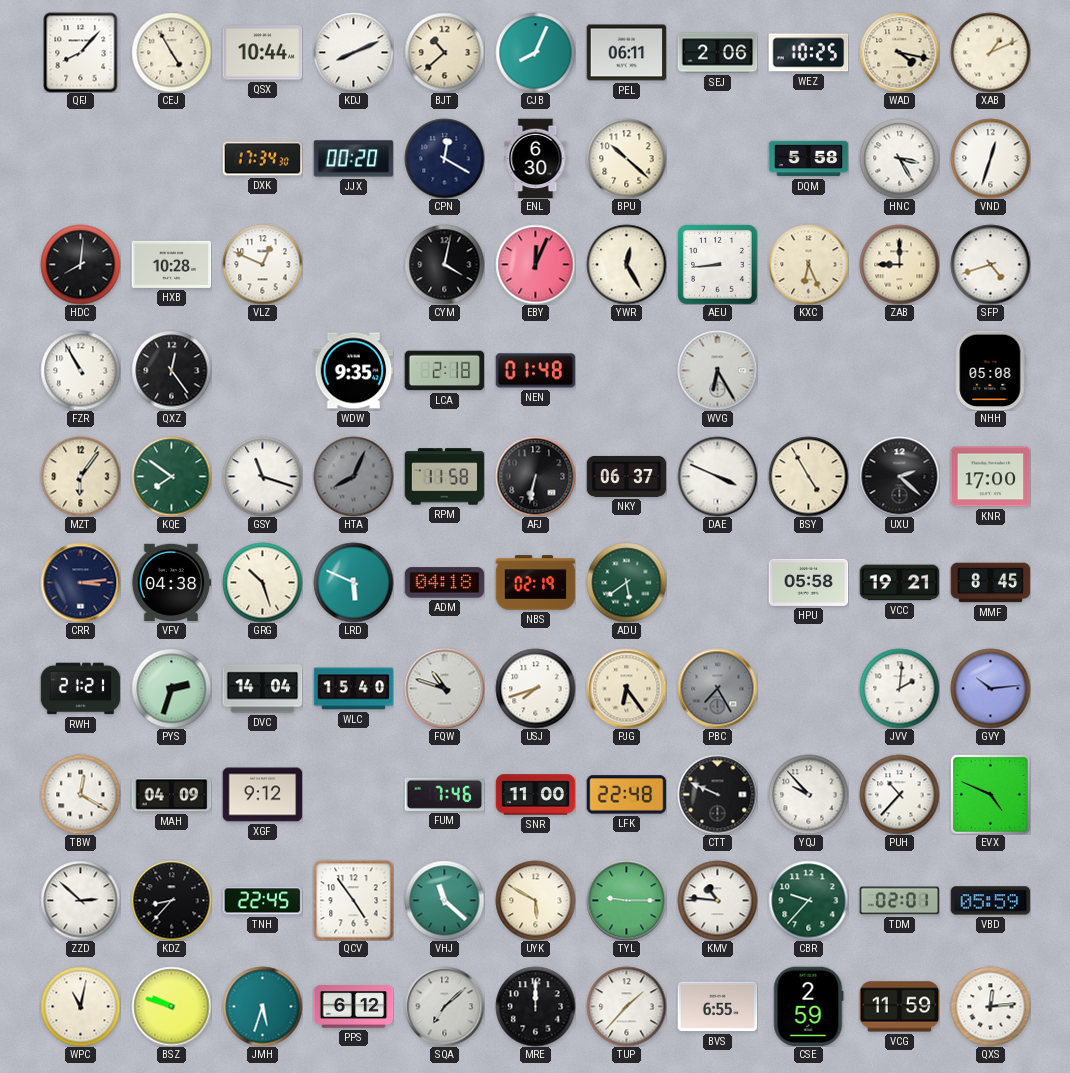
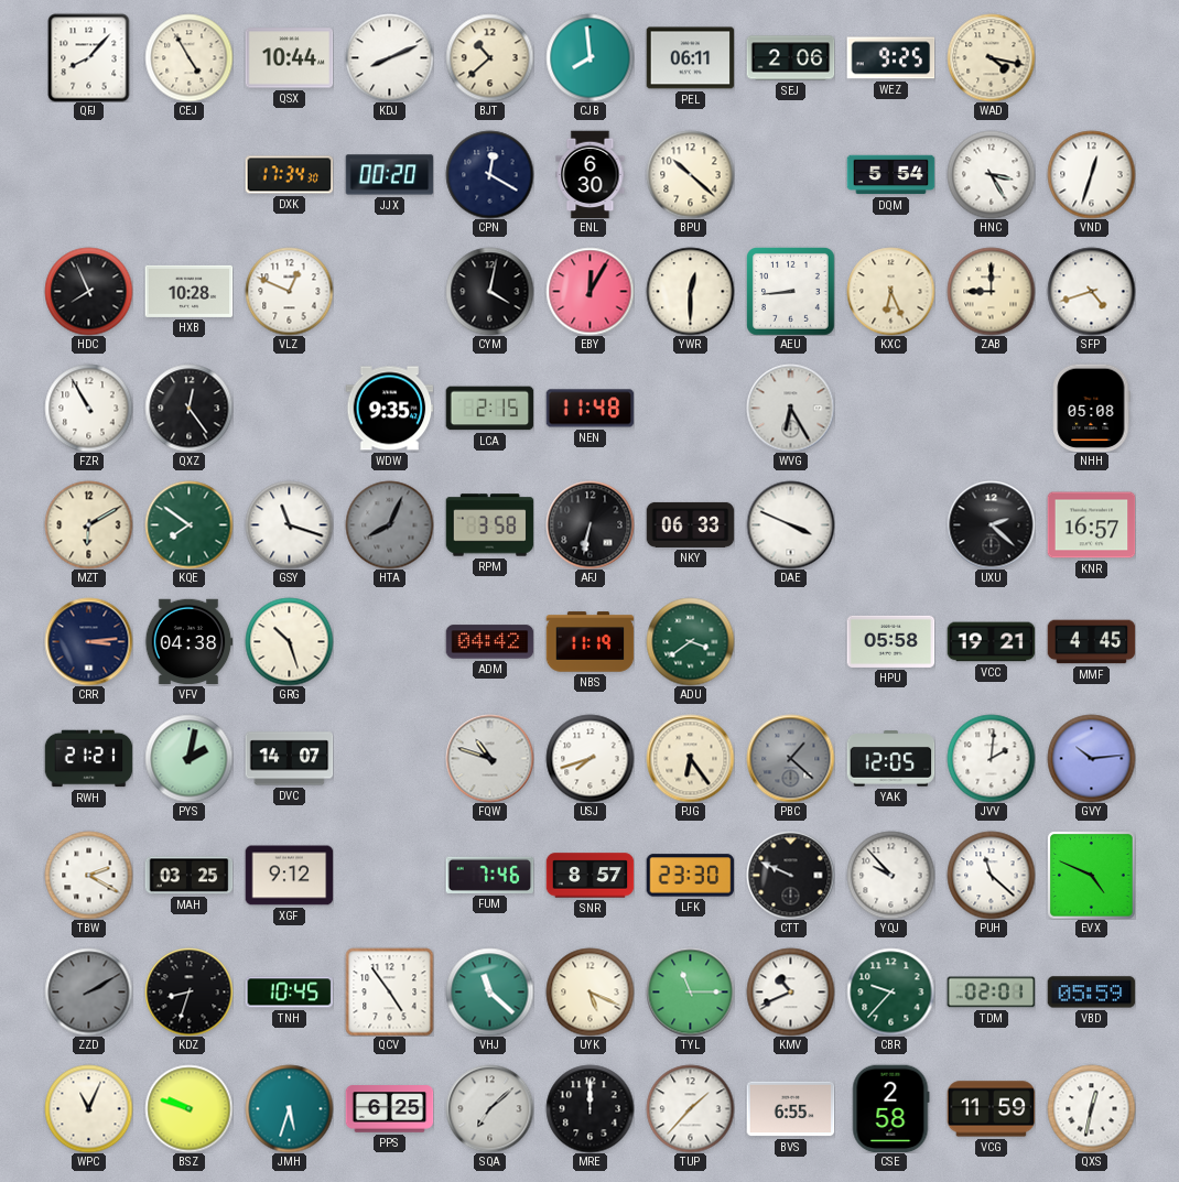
CJB: 8:04 -> 7:59
WEZ: 10:25 -> 9:25
XAB: 1:11 -> none
DQM: 5:58 -> 5:54
HDC: 8:01 -> 7:56
EBY: 12:04 -> 12:05
YWR: 12:25 -> 12:30
LCA: 2:18 -> 2:15
NEN: 01:48 -> 11:48
MZT: 6:06 -> 6:10
RPM: 11:58 -> 3:58
NKY: 06:37 -> 06:33
BSY: 4:55 -> none
KNR: 17:00 -> 16:57
LRD: 5:49 -> none
ADM: 04:18 -> 04:42
NBS: 02:19 -> 11:19
ADU: 5:39 -> 3:39
MMF: 8:45 -> 4:45
PYS: 2:33 -> 2:02
DVC: 14:04 -> 14:07
WLC: 15:40 -> none
PBC: 7:25 -> 1:22
YAK: none -> 12:05
TBW: 12:20 -> 2:20
MAH: 04:09 -> 03:25
SNR: 11:00 -> 8:57
LFK: 22:48 -> 23:30
PUH: 10:37 -> 11:22
ZZD: 2:52 -> 2:10
ZZD dial: white -> grey
KDZ: 8:37 -> 8:33
TNH: 22:45 -> 10:45
UYK: 5:50 -> 5:19
TYL: 9:15 -> 11:15
KMV: 10:46 -> 10:41
WPC: 11:02 -> 11:04
PPS: 6:12 -> 6:25
CSE: 2:59 -> 2:58
QXS: 12:14 -> 12:32
